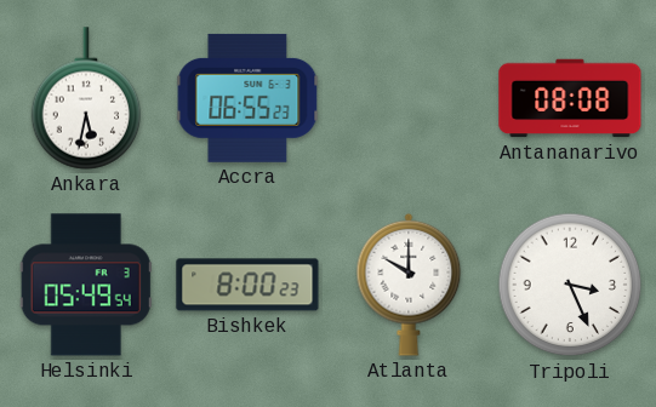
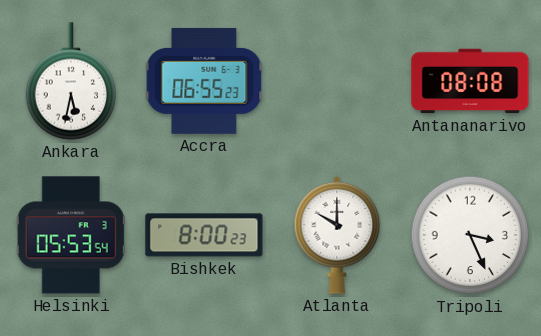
Helsinki: 05:49 -> 05:53
